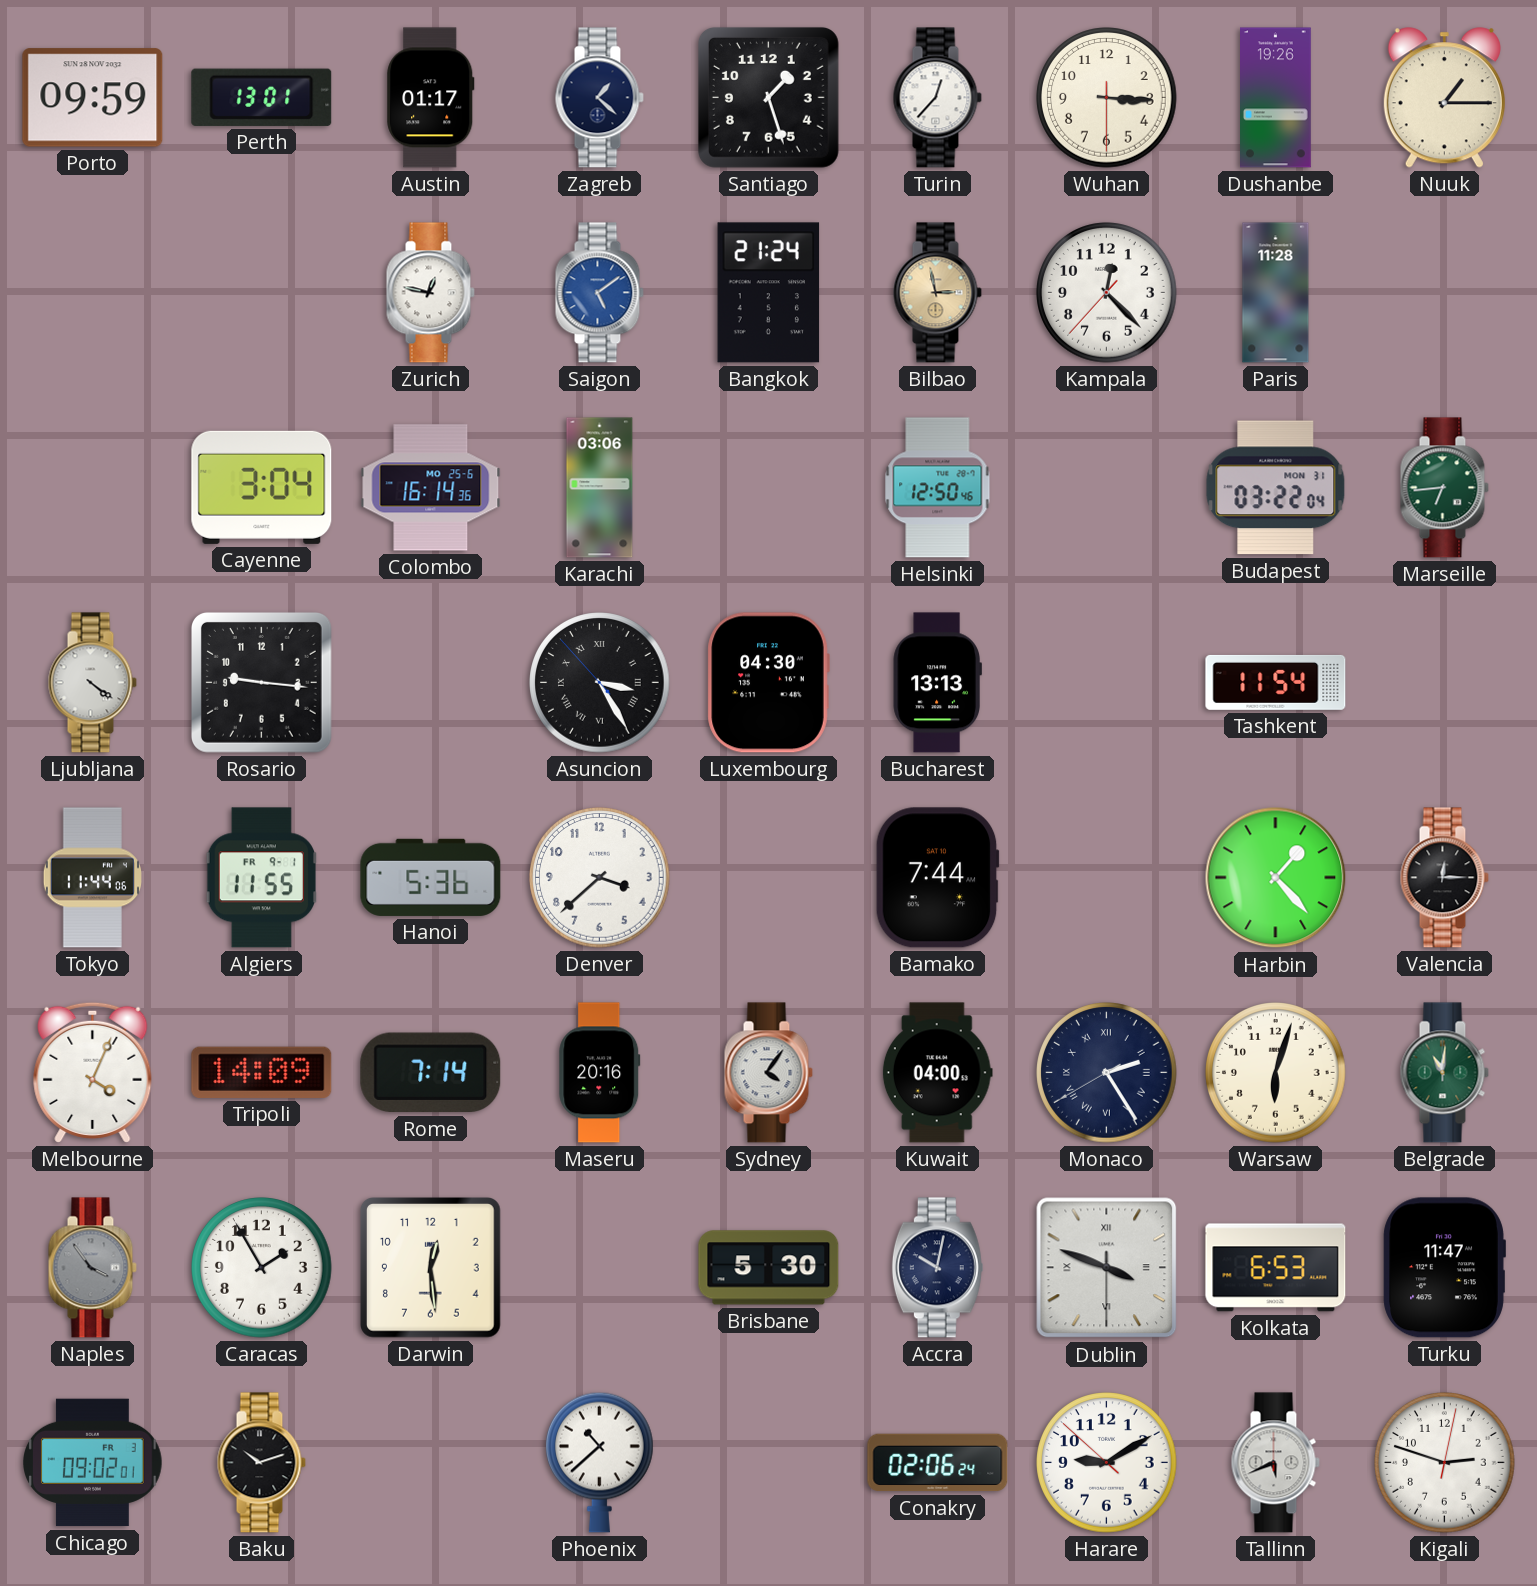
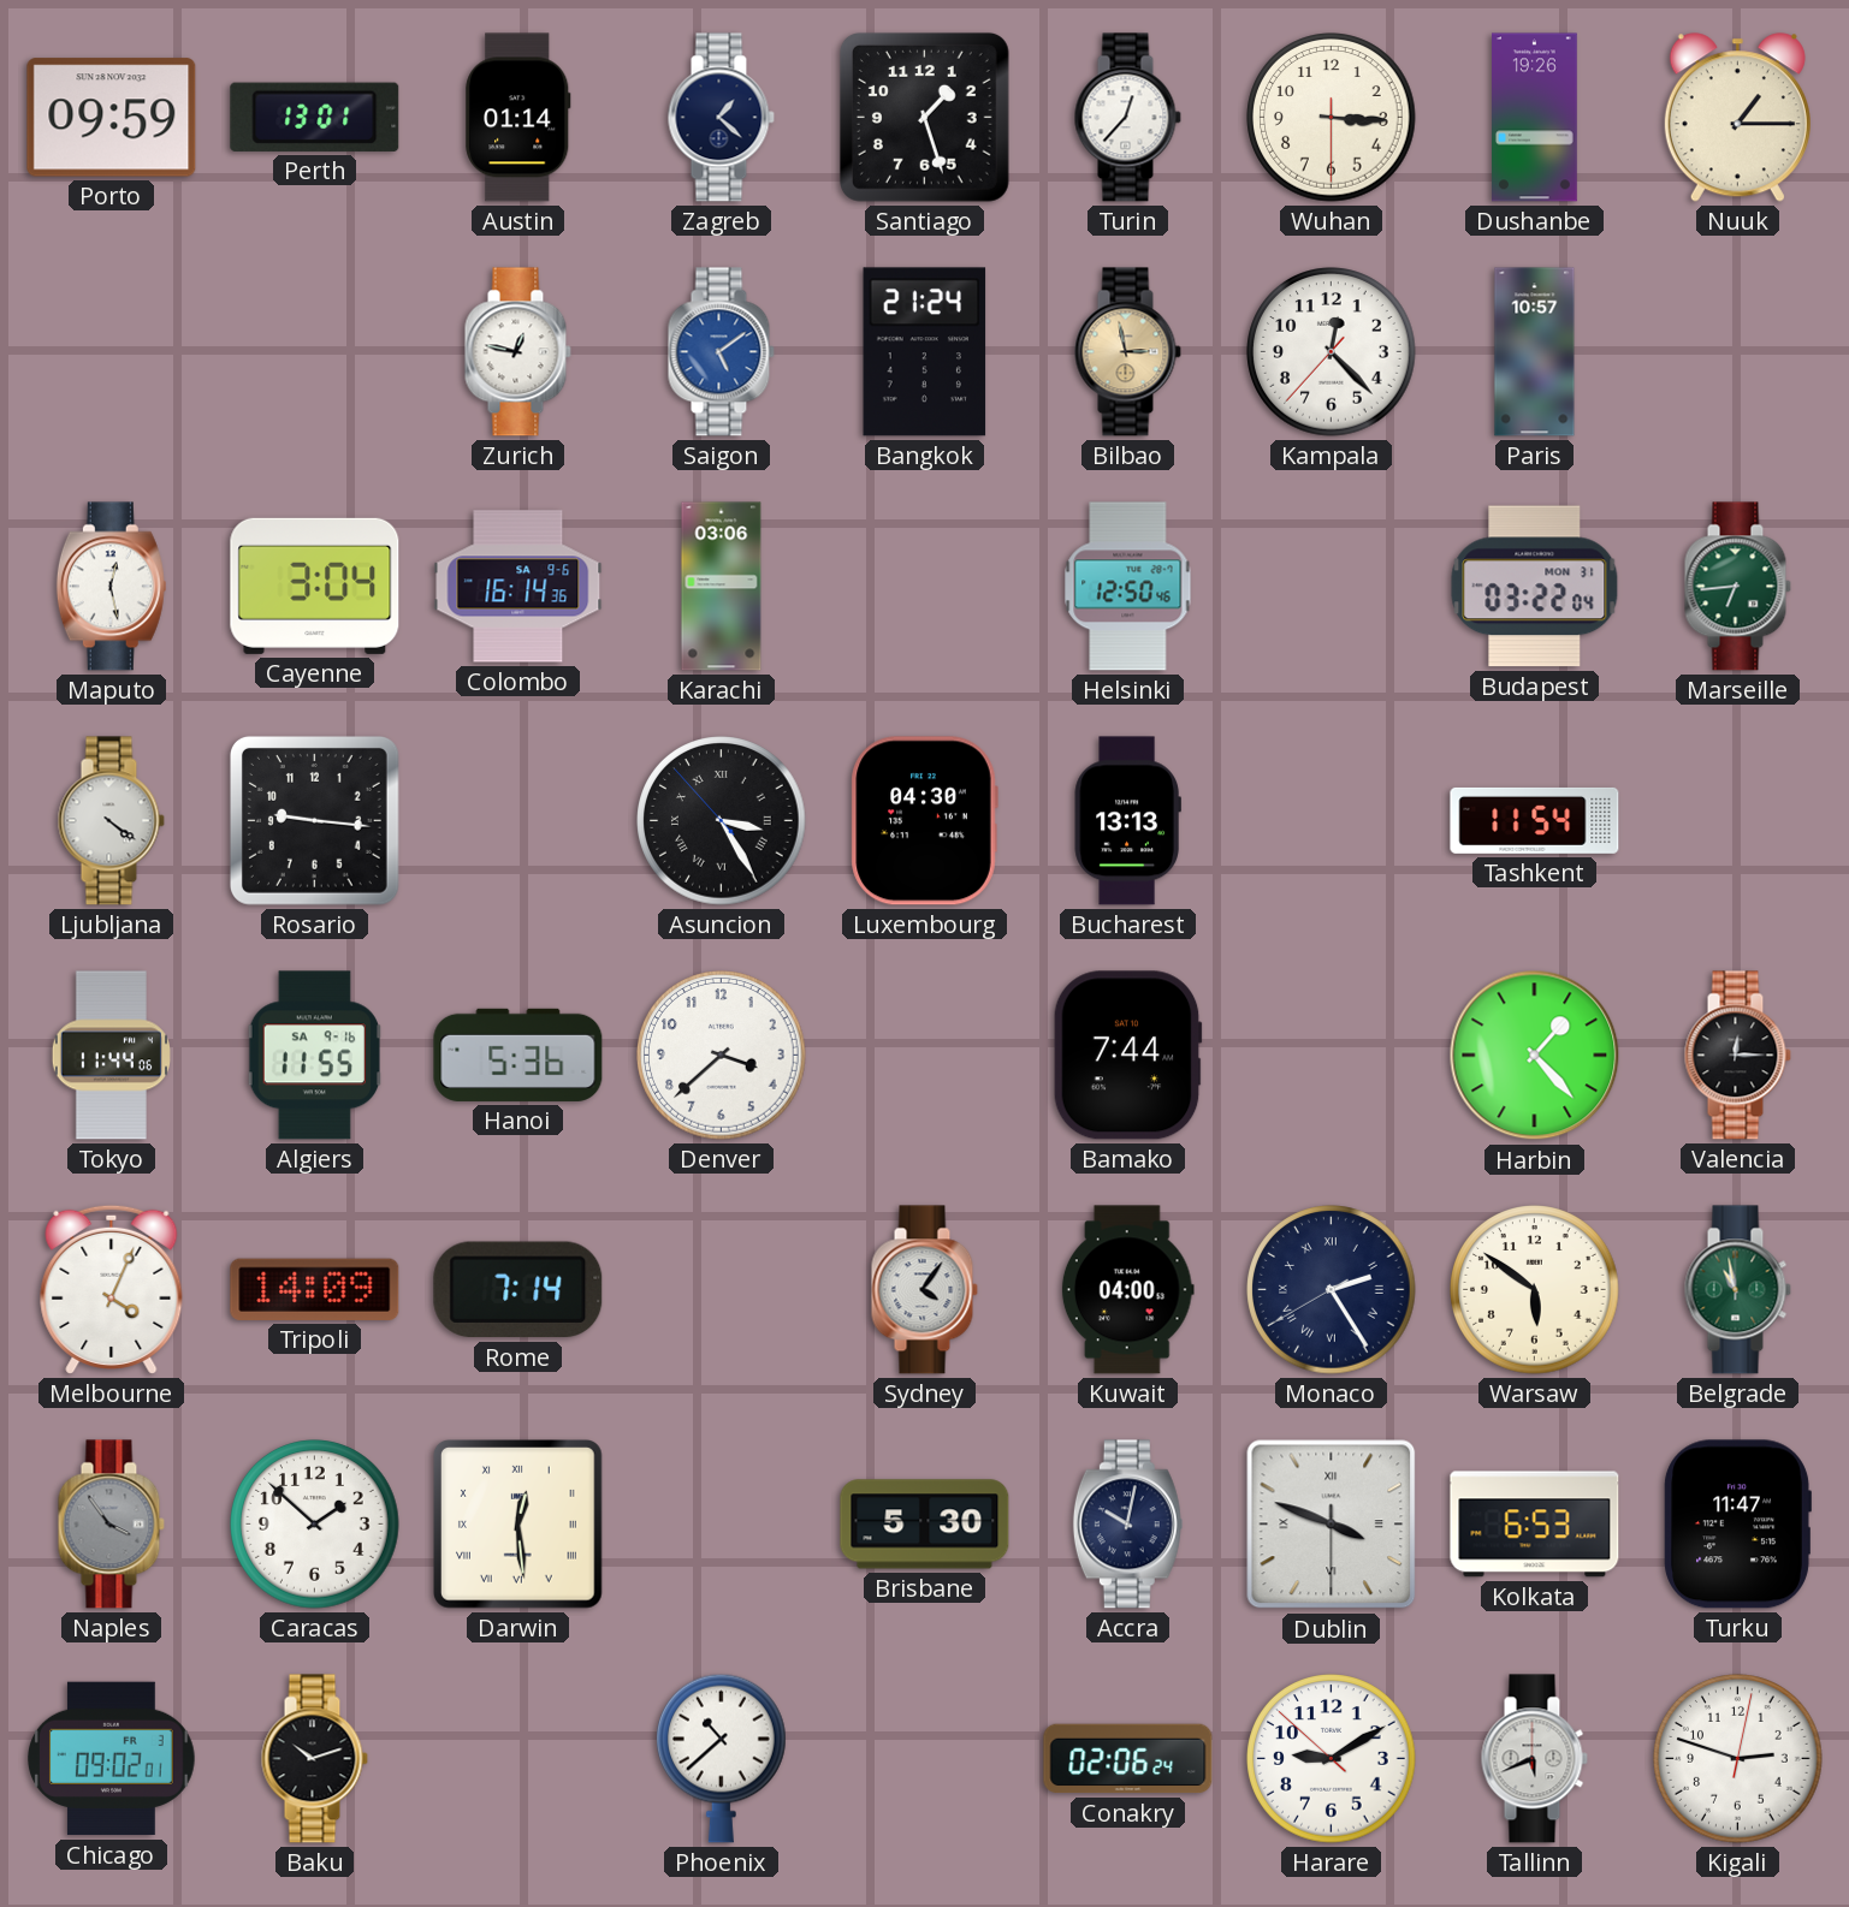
Austin: 01:17 -> 01:14
Paris: 11:28 -> 10:57
Maputo: none -> 12:28
Colombo date: MO 25-6 -> SA 9-6
Algiers date: FR 9-1 -> SA 9-16
Maseru: 20:16 -> none
Warsaw: 6:03 -> 5:51
Belgrade: 11:01 -> 10:58
Caracas: 1:55 -> 1:52
Darwin numerals: Arabic -> Roman
